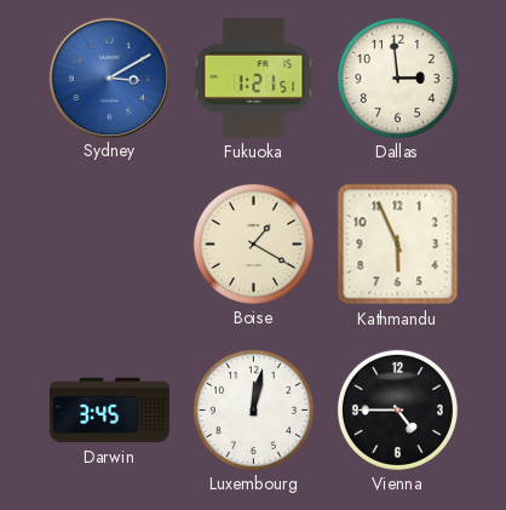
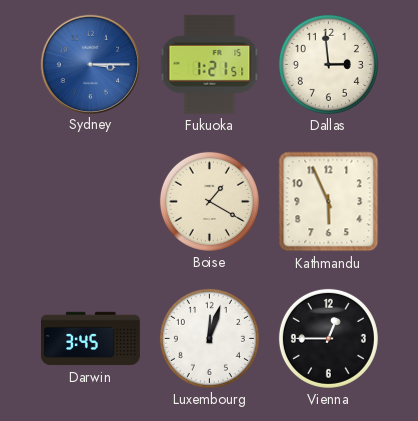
Sydney: 3:10 -> 3:15
Luxembourg: 12:02 -> 12:03
Vienna: 4:45 -> 12:45
